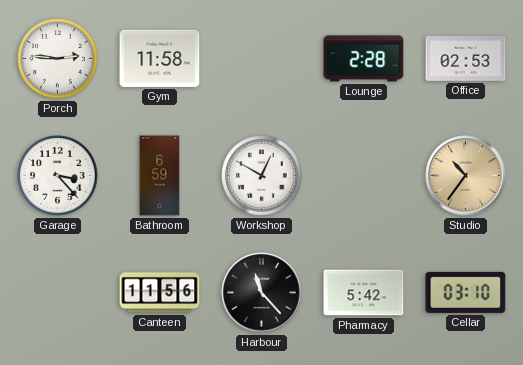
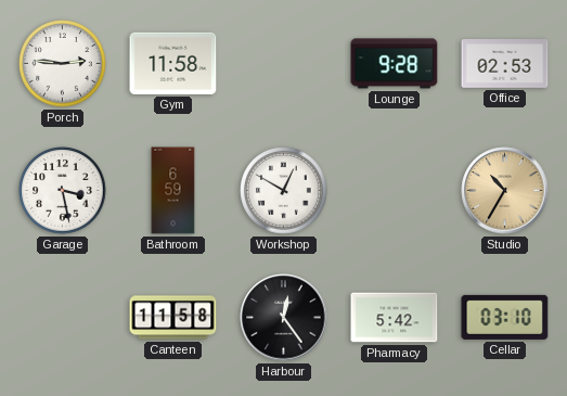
Lounge: 2:28 -> 9:28
Garage: 3:23 -> 3:28
Studio: 10:36 -> 10:35
Canteen: 11:56 -> 11:58
Harbour: 11:23 -> 12:24
